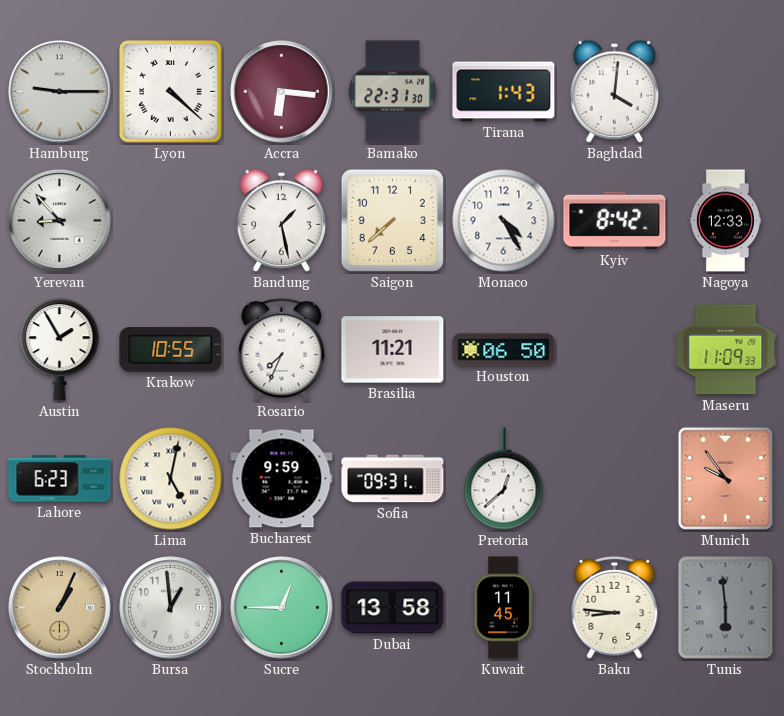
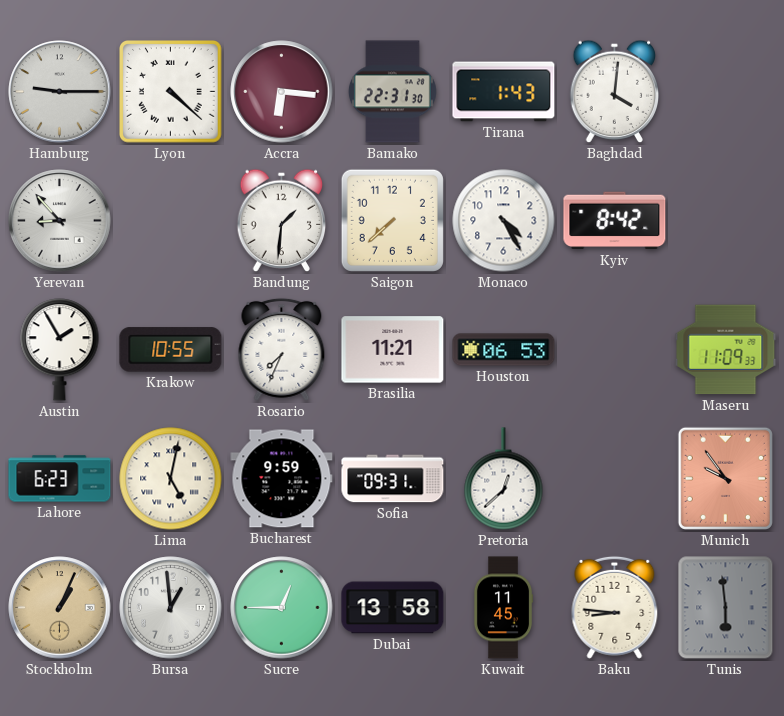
Bandung: 1:28 -> 1:31
Nagoya: 12:33 -> none
Houston: 06:50 -> 06:53
